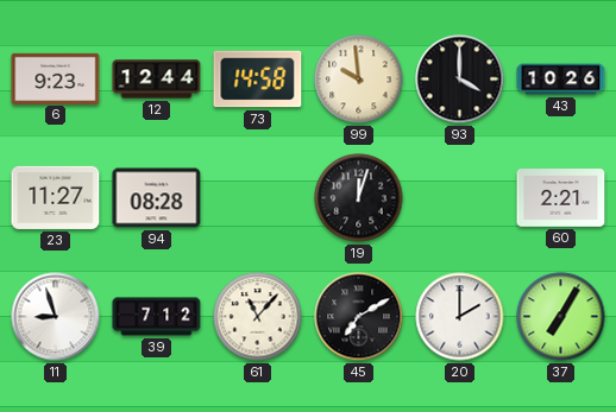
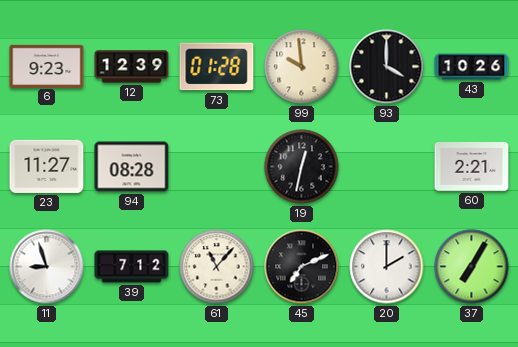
12: 12:44 -> 12:39
73: 14:58 -> 01:28
19: 12:03 -> 12:32
45: 7:10 -> 7:11
